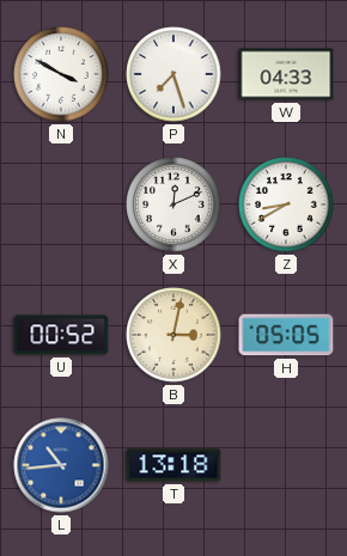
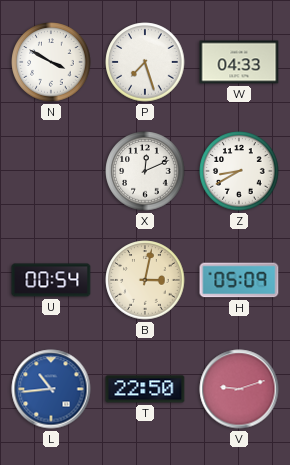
U: 00:52 -> 00:54
H: 05:05 -> 05:09
T: 13:18 -> 22:50
V: none -> 9:12
